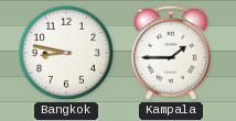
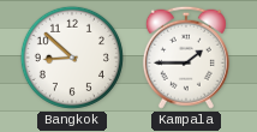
Bangkok: 8:47 -> 8:52
